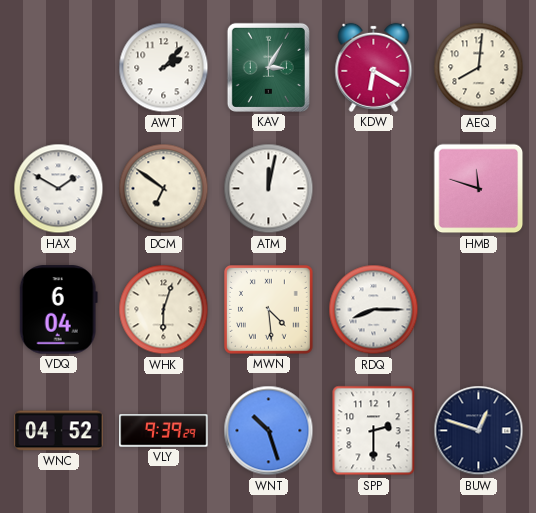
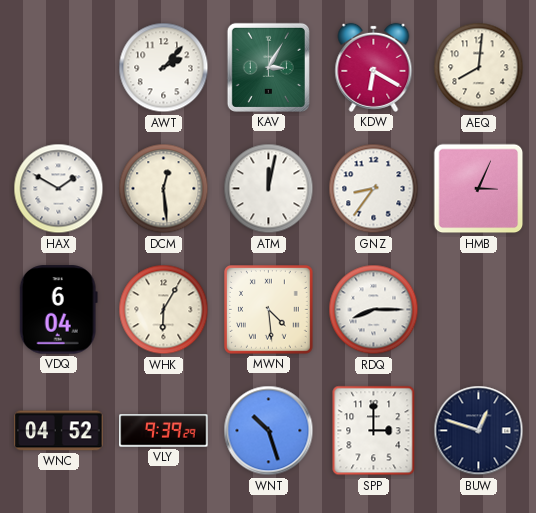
DCM: 6:51 -> 12:29
GNZ: none -> 8:36
HMB: 11:48 -> 3:04
WHK: 6:03 -> 6:05
SPP: 2:30 -> 3:00
